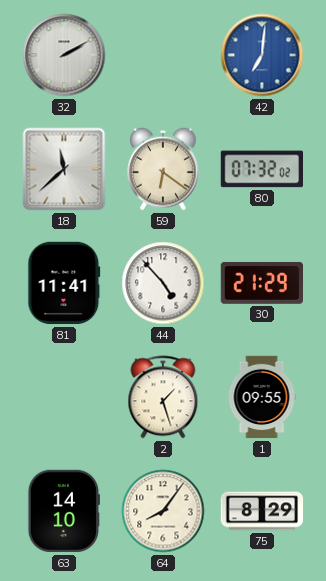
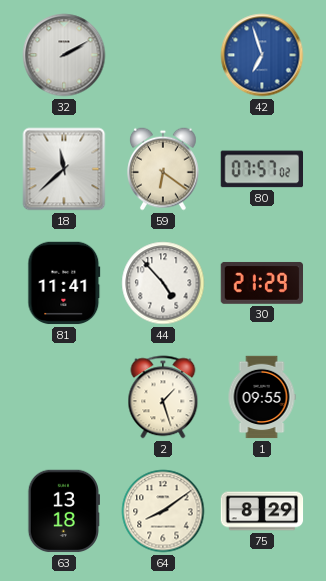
42: 7:01 -> 6:57
80: 07:32 -> 07:57
63: 14:10 -> 13:18
64: 8:06 -> 8:09
